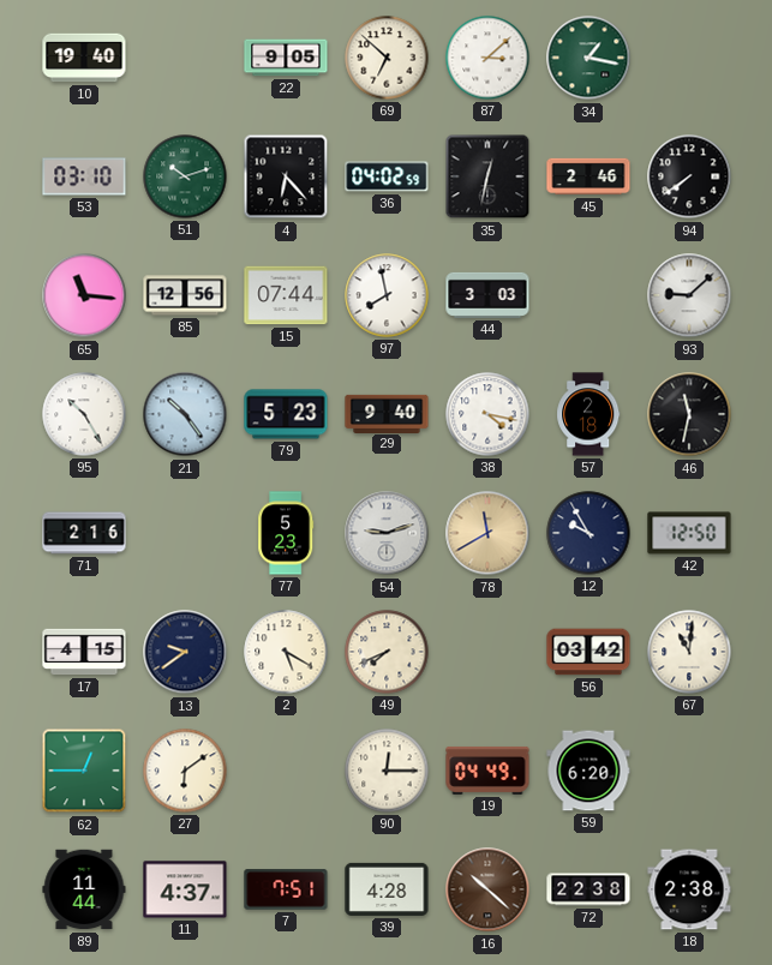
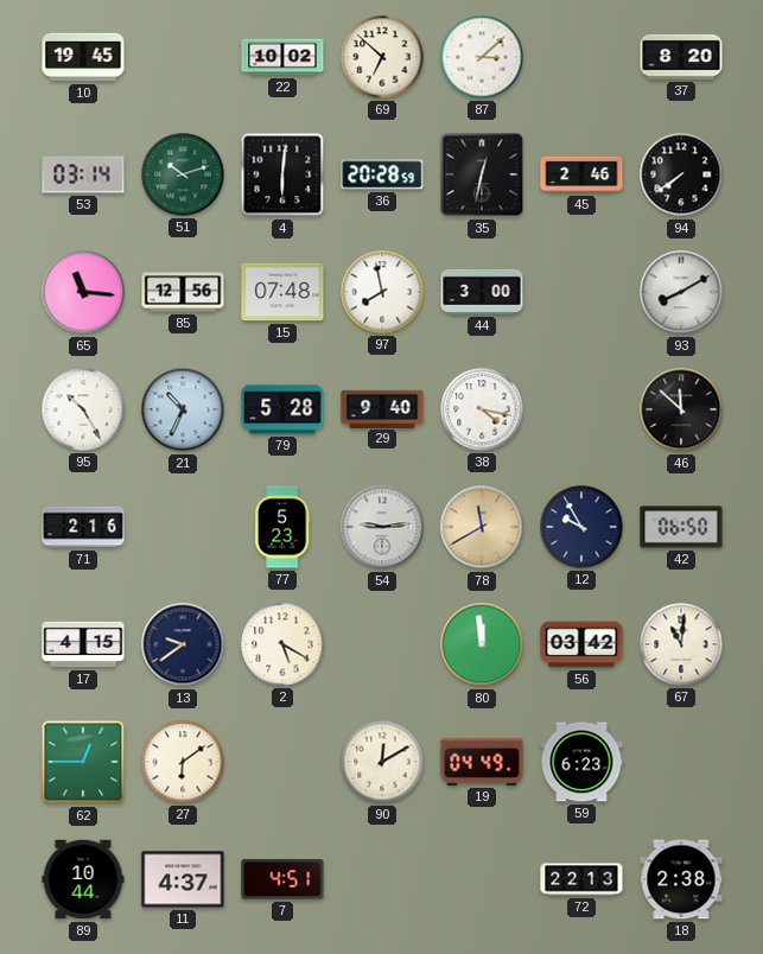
10: 19:40 -> 19:45
22: 9:05 -> 10:02
34: 1:17 -> none
37: none -> 8:20
53: 03:10 -> 03:14
4: 6:23 -> 6:01
36: 04:02 -> 20:28
15: 07:44 -> 07:48
44: 3:03 -> 3:00
93: 9:08 -> 8:10
21: 10:24 -> 10:34
79: 5:23 -> 5:28
57: 2:18 -> none
46: 11:32 -> 11:52
54: 9:12 -> 9:14
42: 12:50 -> 06:50
49: 7:41 -> none
80: none -> 11:59
90: 12:15 -> 12:10
59: 6:20 -> 6:23
89: 11:44 -> 10:44
7: 7:51 -> 4:51
39: 4:28 -> none
16: 10:22 -> none
72: 22:38 -> 22:13
